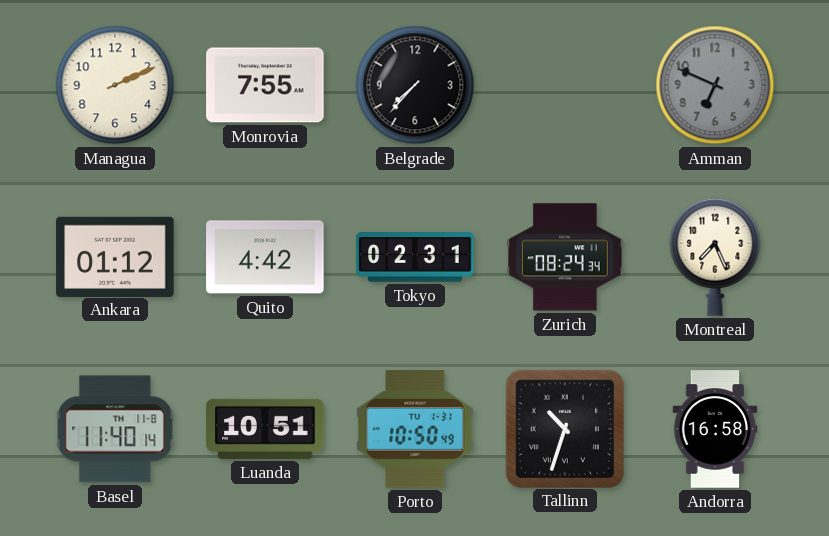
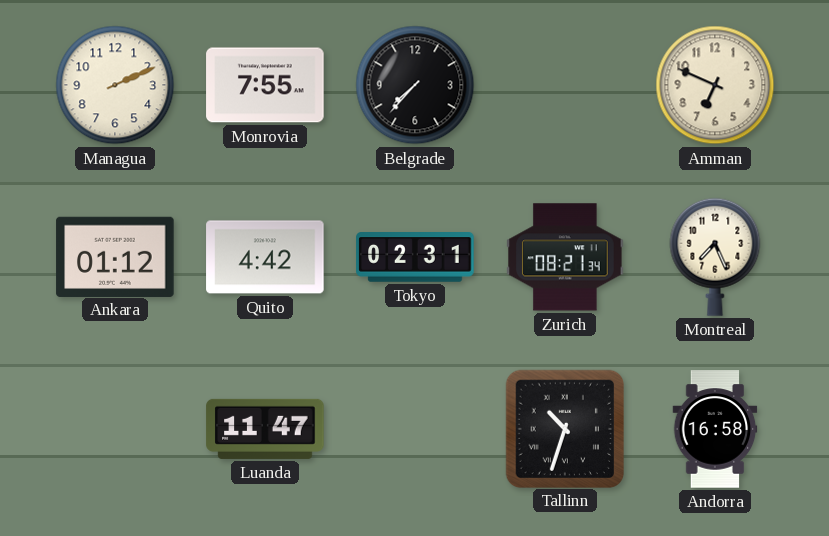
Amman dial: grey -> cream
Zurich: 08:24 -> 08:21
Basel: 11:40 -> none
Luanda: 10:51 -> 11:47
Porto: 10:50 -> none
